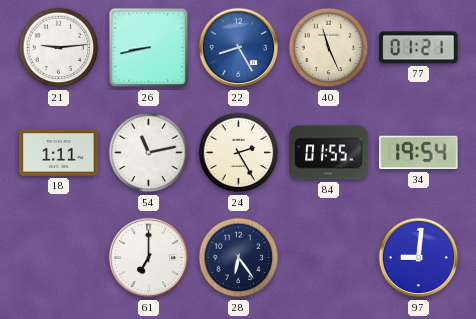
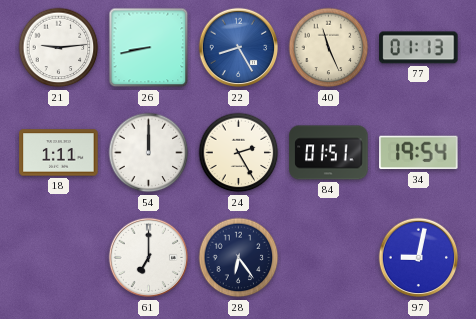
77: 01:21 -> 01:13
54: 11:13 -> 12:00
84: 01:55 -> 01:51
97: 9:01 -> 9:02
